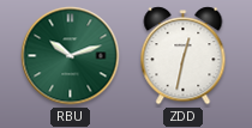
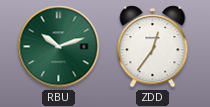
ZDD: 12:32 -> 12:36
